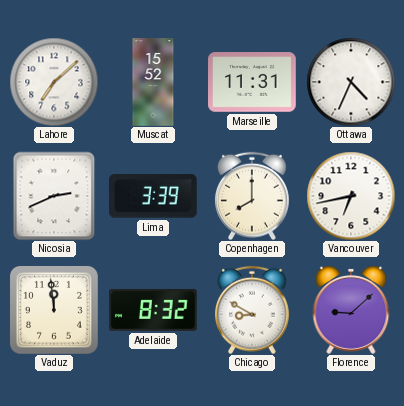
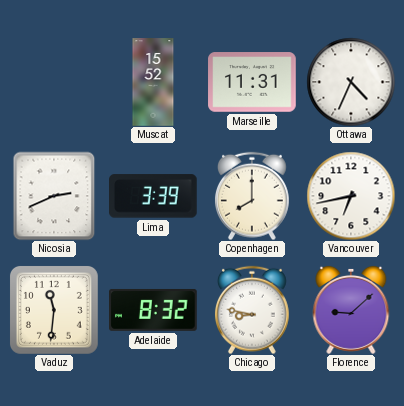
Lahore: 7:08 -> none
Vaduz: 11:59 -> 11:31
Chicago: 8:50 -> 8:47
